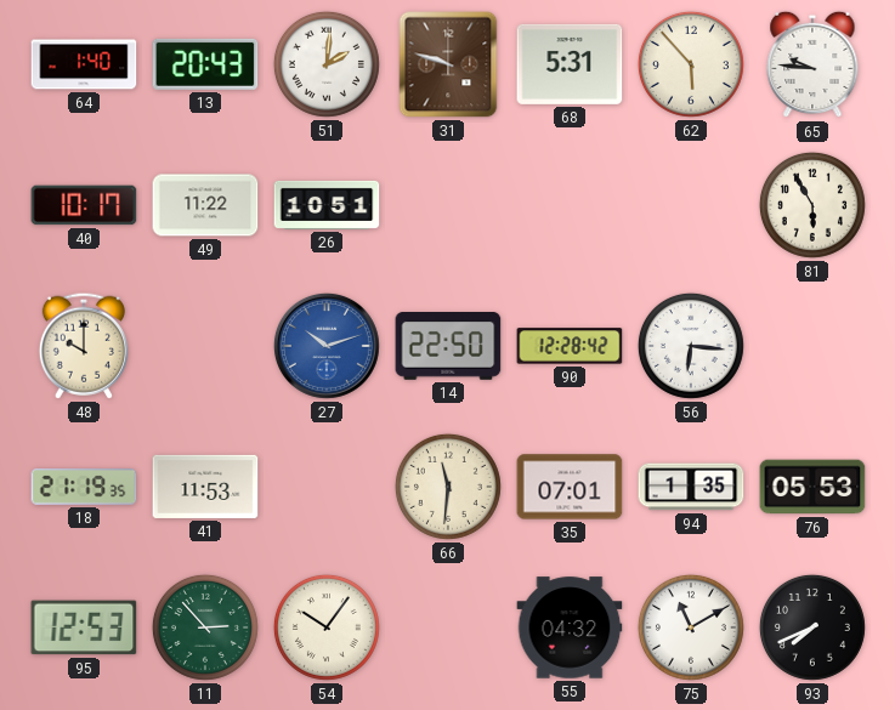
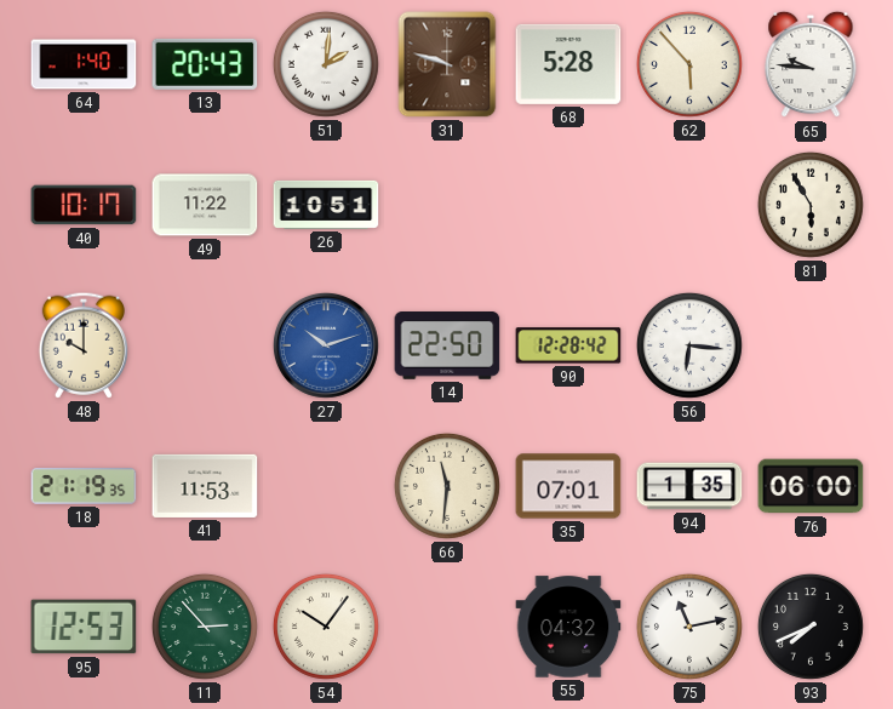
68: 5:31 -> 5:28
76: 05:53 -> 06:00
75: 11:10 -> 11:13
